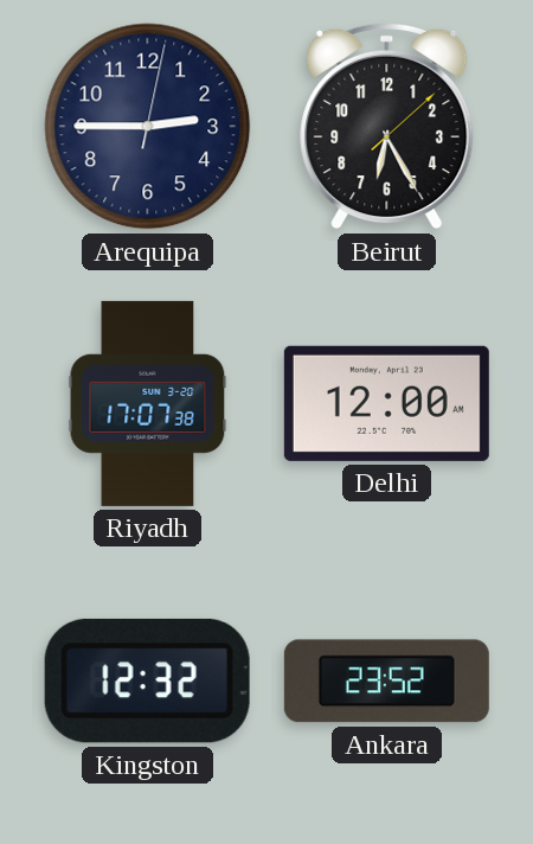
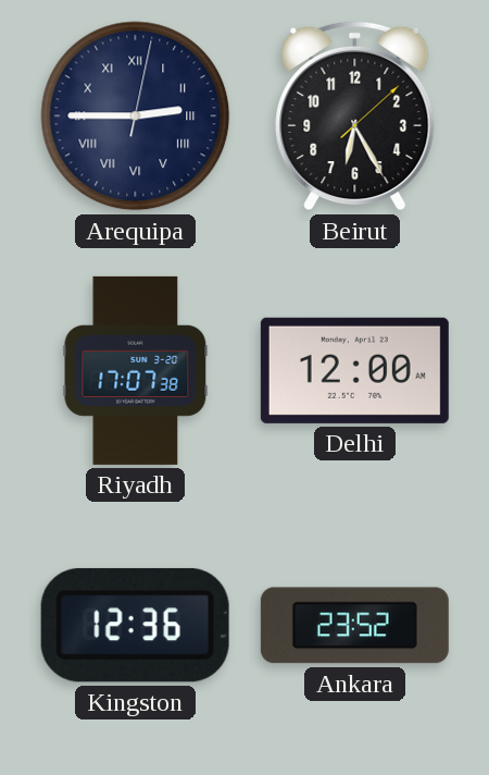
Arequipa numerals: Arabic -> Roman
Kingston: 12:32 -> 12:36
